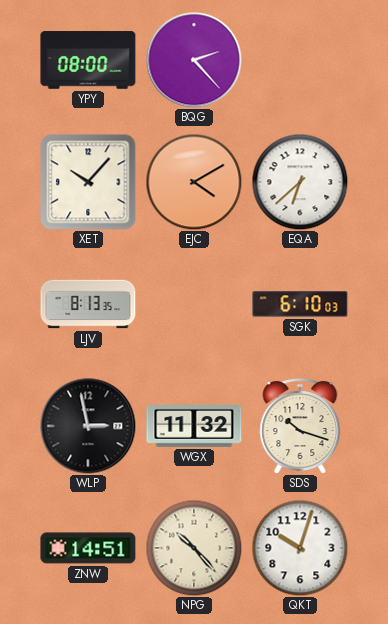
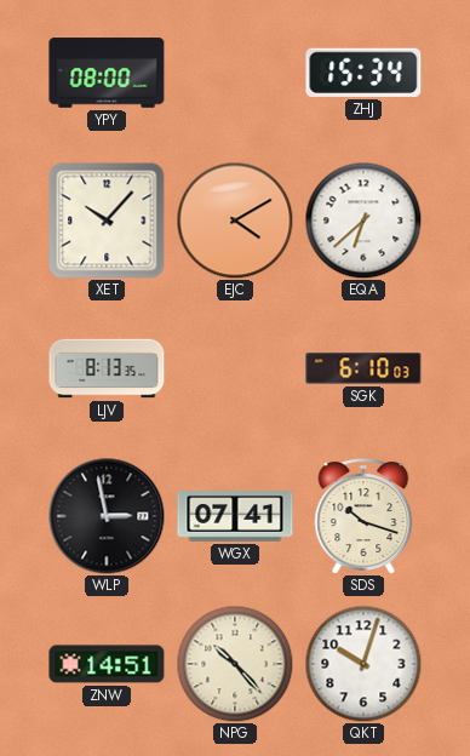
BQG: 2:23 -> none
ZHJ: none -> 15:34
WGX: 11:32 -> 07:41
